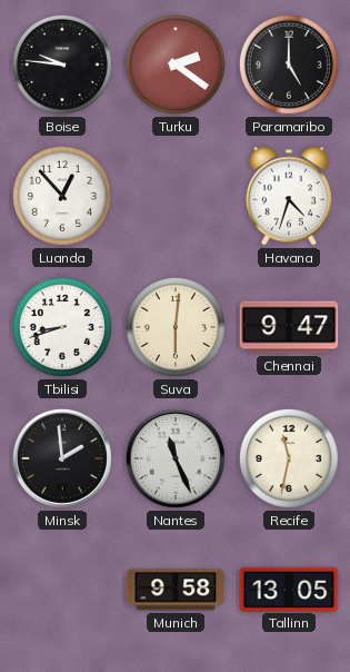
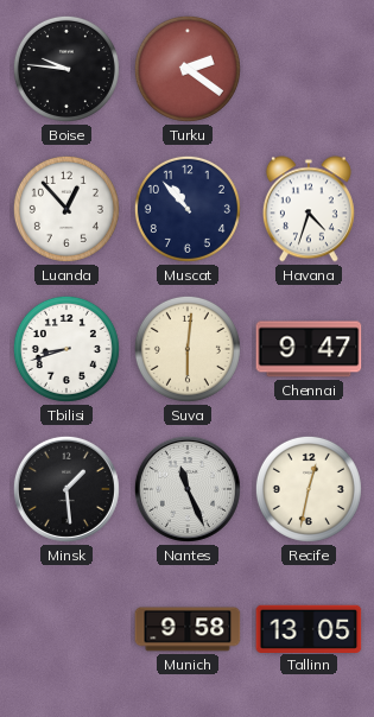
Paramaribo: 5:00 -> none
Muscat: none -> 10:53
Minsk: 1:59 -> 1:29
Recife: 11:32 -> 12:32
